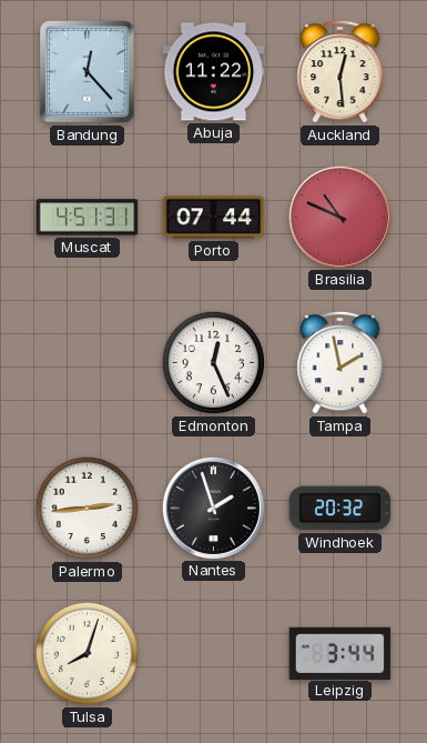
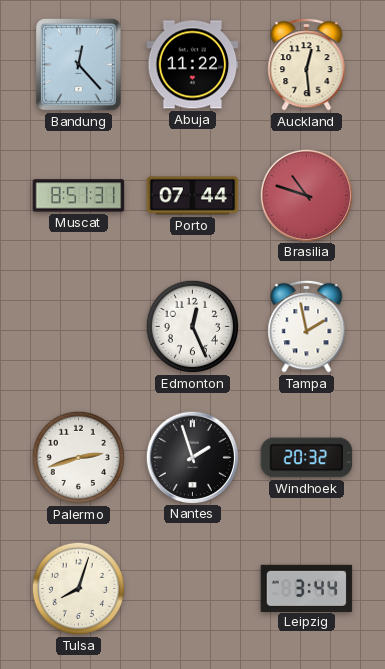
Muscat: 4:51 -> 8:51
Brasilia: 10:49 -> 10:48
Palermo: 2:44 -> 2:42
